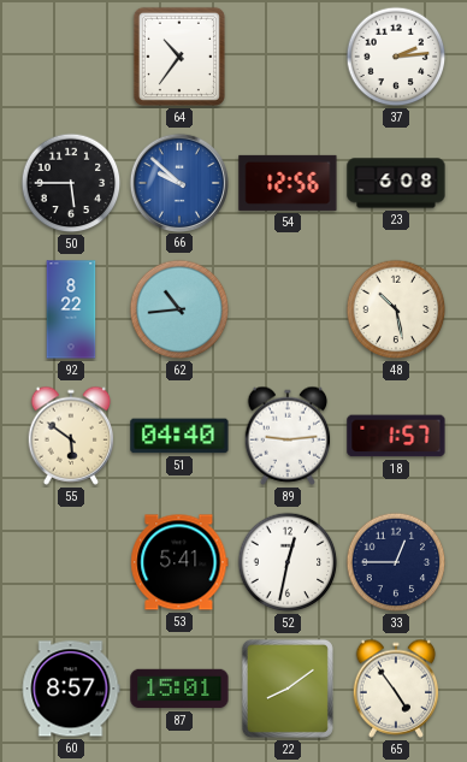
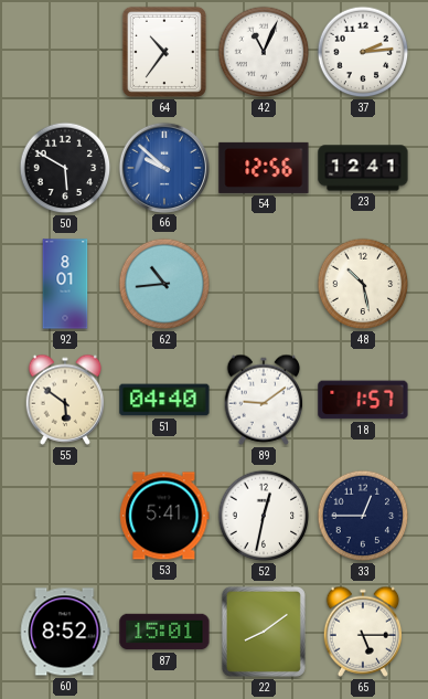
42: none -> 11:04
50: 5:45 -> 5:50
23: 6:08 -> 12:41
92: 8:22 -> 8:01
89: 9:14 -> 9:09
60: 8:57 -> 8:52
65: 4:54 -> 5:15
